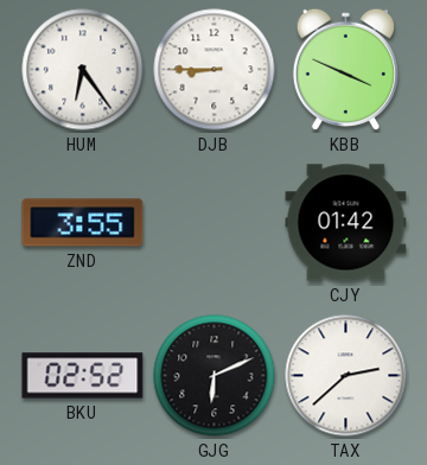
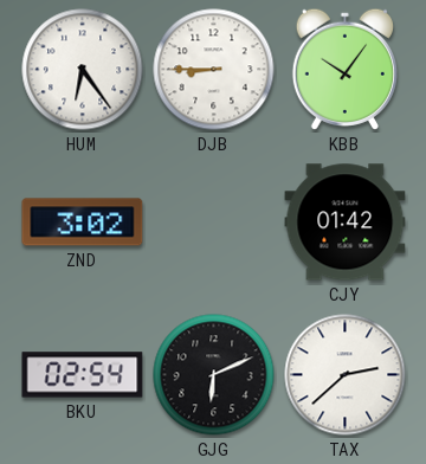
KBB: 3:49 -> 10:06
ZND: 3:55 -> 3:02
BKU: 02:52 -> 02:54
